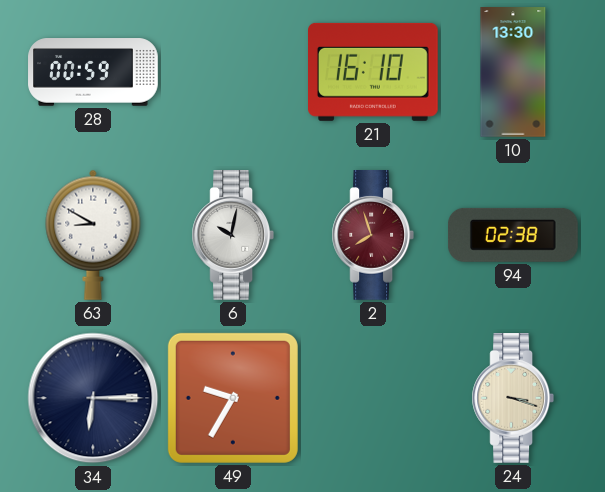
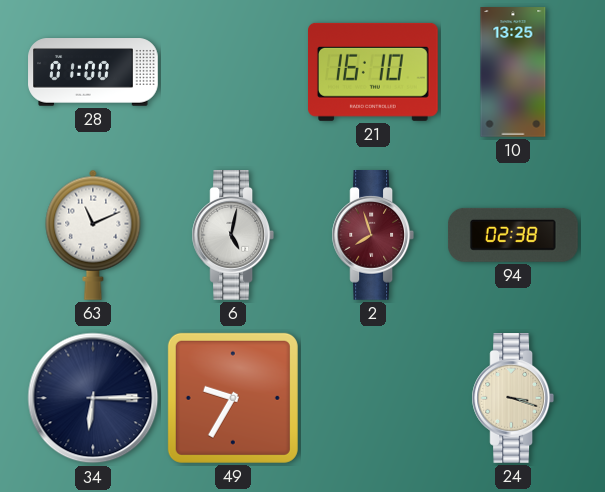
28: 00:59 -> 01:00
10: 13:30 -> 13:25
63: 8:50 -> 11:11
6: 10:02 -> 5:02
